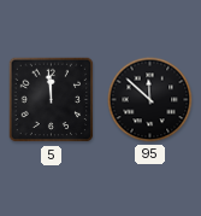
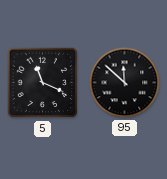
5: 11:59 -> 11:19
